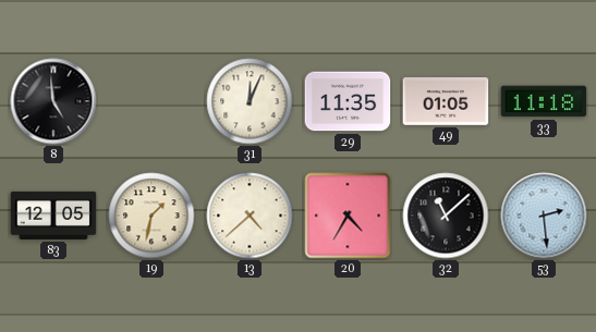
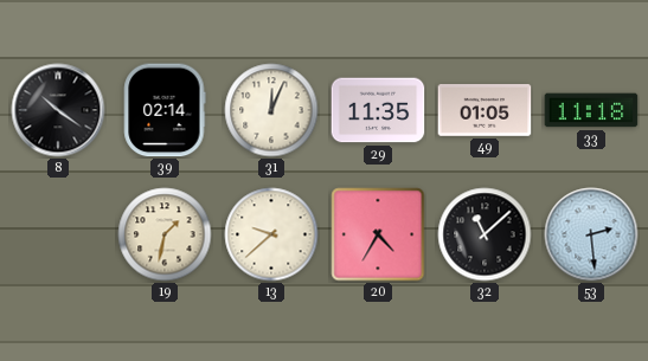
8: 4:59 -> 10:21
39: none -> 02:14
83: 12:05 -> none
13: 4:38 -> 9:38
